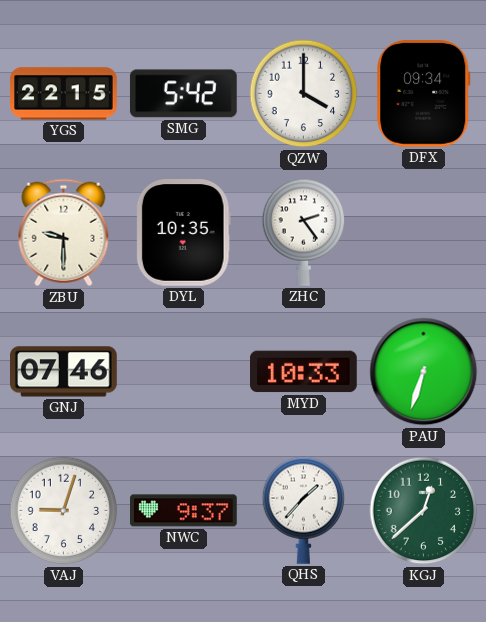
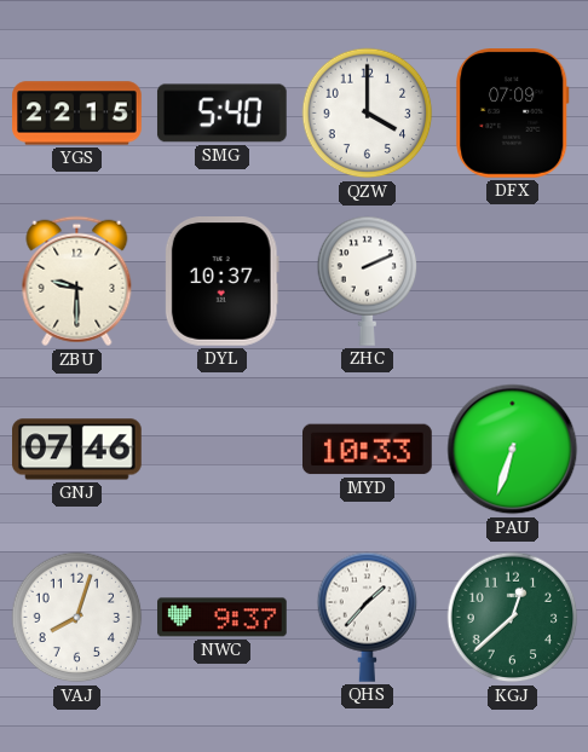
SMG: 5:42 -> 5:40
DFX: 09:34 -> 07:09
DYL: 10:35 -> 10:37
ZHC: 2:24 -> 2:11
VAJ: 9:03 -> 8:03
